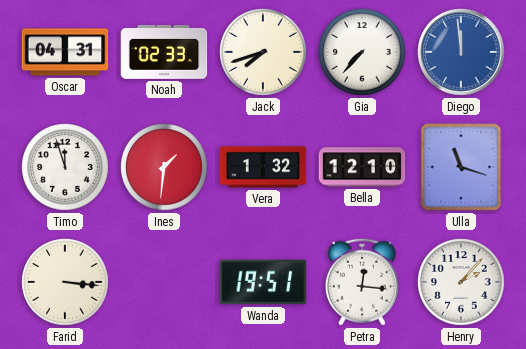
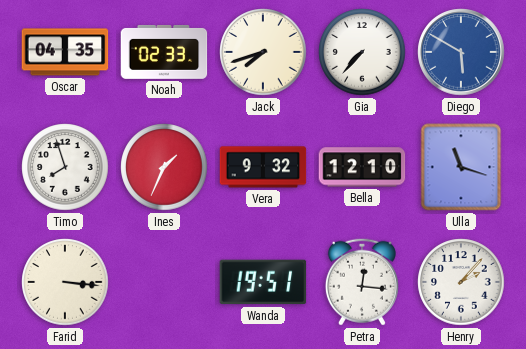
Oscar: 04:31 -> 04:35
Diego: 11:59 -> 5:50
Timo: 11:57 -> 7:57
Ines: 1:31 -> 1:34
Vera: 1:32 -> 9:32
